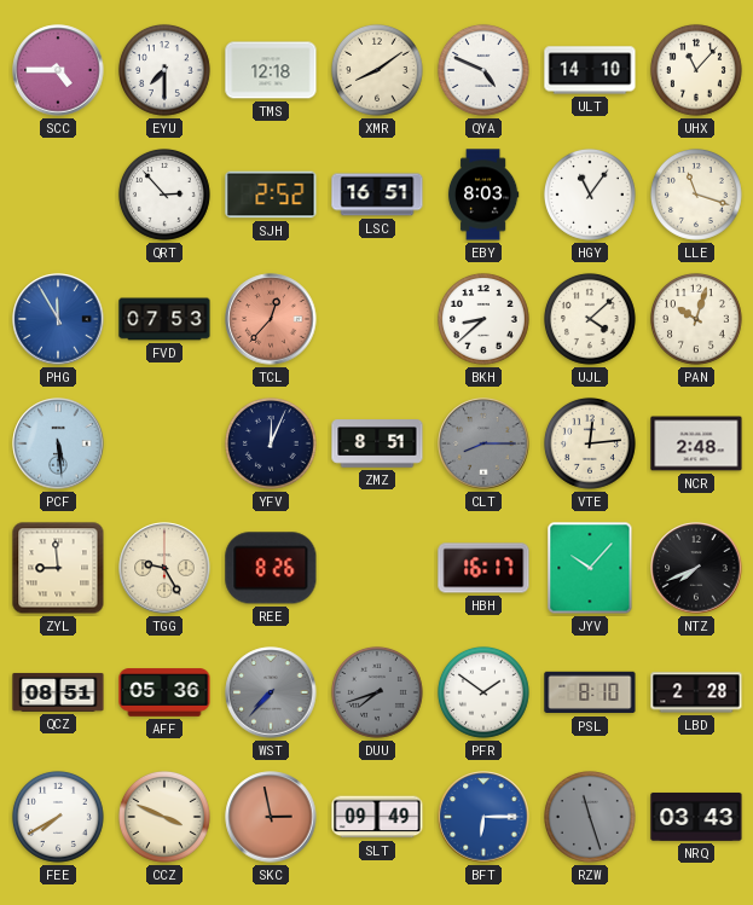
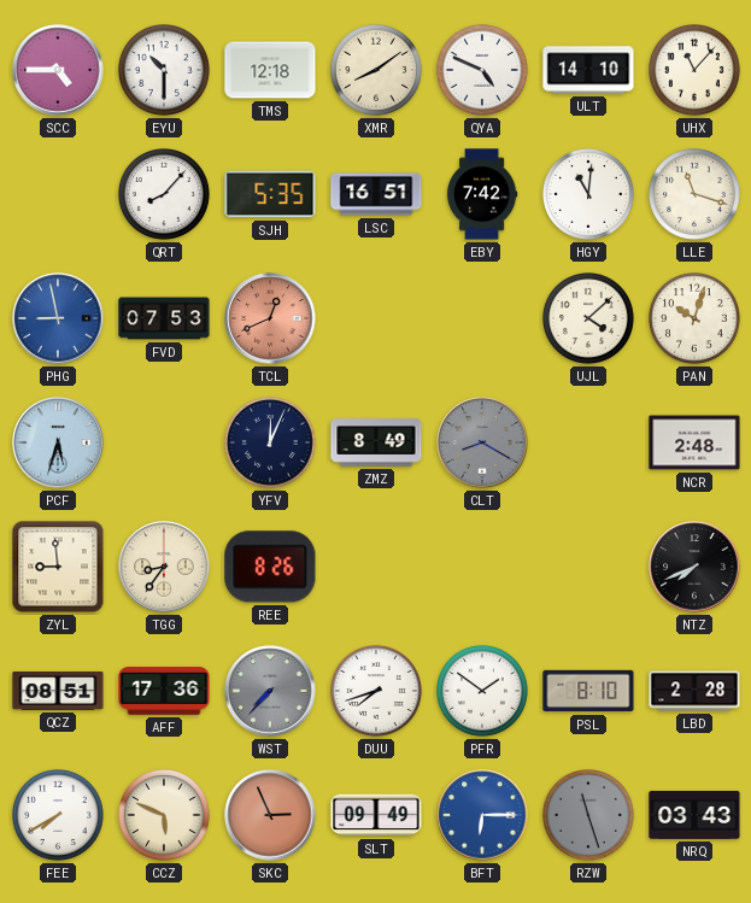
EYU: 7:30 -> 10:30
QRT: 2:53 -> 8:07
SJH: 2:52 -> 5:35
EBY: 8:03 -> 7:42
HGY: 11:06 -> 11:01
PHG: 11:55 -> 8:58
TCL: 12:37 -> 12:41
BKH: 8:38 -> none
PCF: 5:29 -> 5:33
ZMZ: 8:51 -> 8:49
CLT: 8:15 -> 8:20
VTE: 12:14 -> none
TGG: 9:25 -> 8:36
HBH: 16:17 -> none
JYV: 10:07 -> none
AFF: 05:36 -> 17:36
DUU dial: grey -> white
CCZ: 3:49 -> 5:49
SKC: 2:58 -> 2:56
